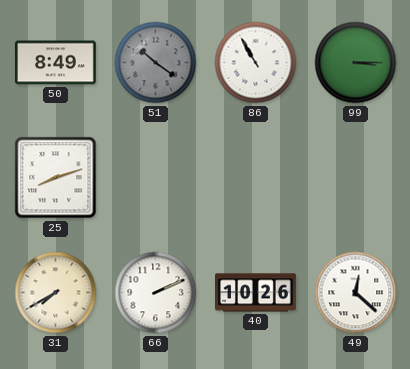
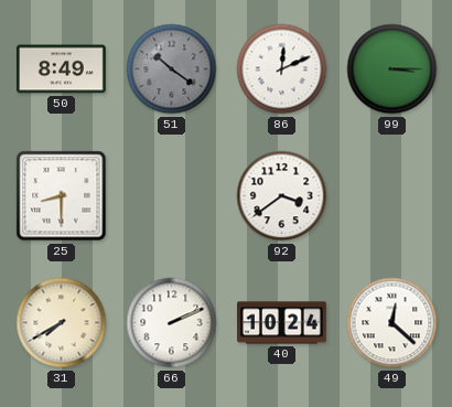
86: 10:55 -> 12:11
25: 8:12 -> 8:30
92: none -> 3:39
40: 10:26 -> 10:24
